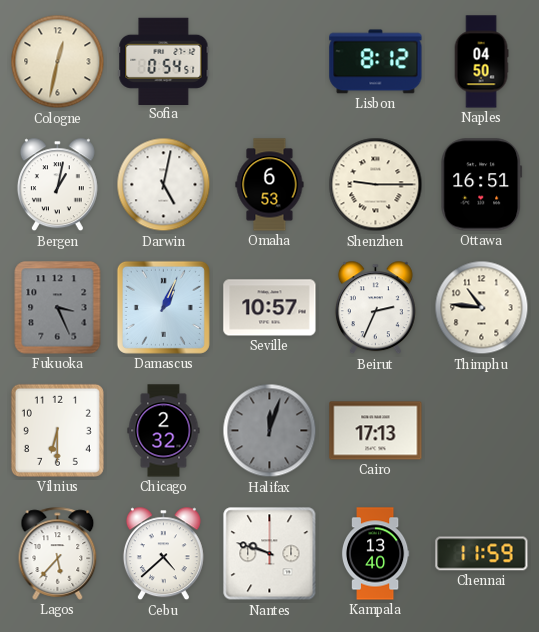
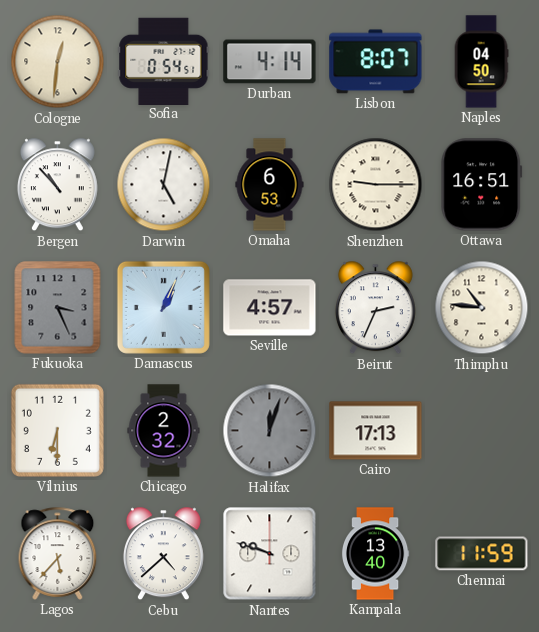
Cologne: 12:32 -> 12:31
Durban: none -> 4:14
Lisbon: 8:12 -> 8:07
Bergen: 1:02 -> 10:53
Seville: 10:57 -> 4:57
